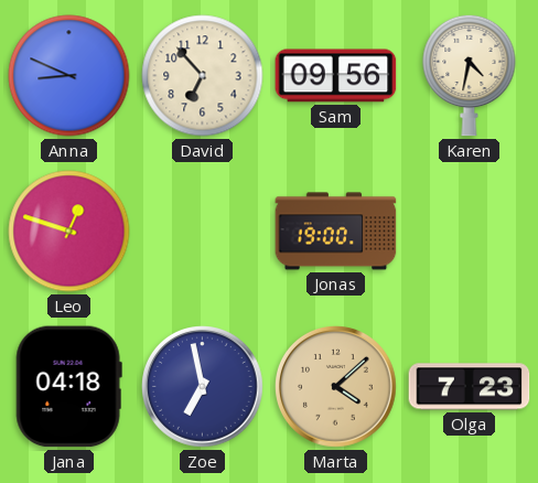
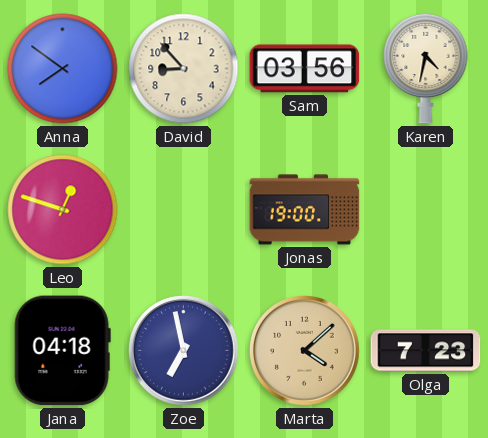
Anna: 8:49 -> 7:51
David: 6:53 -> 8:53
Sam: 09:56 -> 03:56
